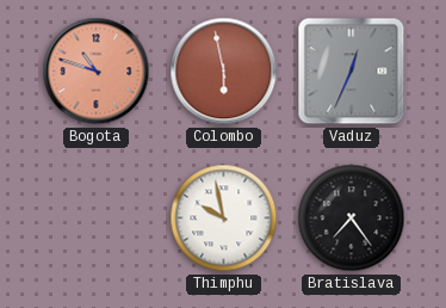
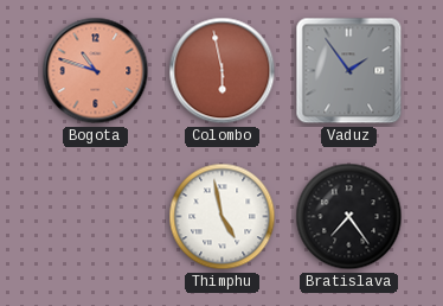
Vaduz: 12:34 -> 1:54
Thimphu: 9:58 -> 4:58
